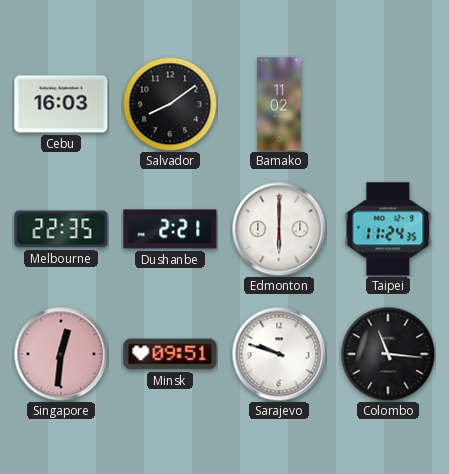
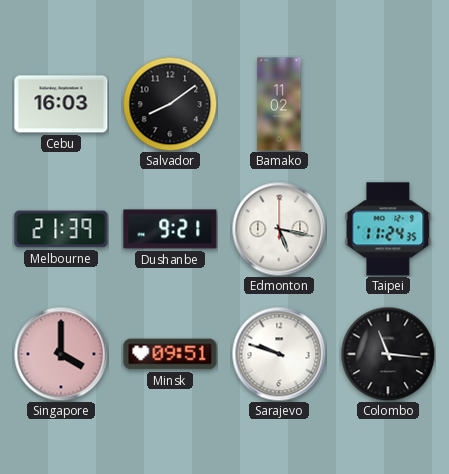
Melbourne: 22:35 -> 21:39
Dushanbe: 2:21 -> 9:21
Edmonton: 6:00 -> 5:17
Singapore: 12:31 -> 4:00
